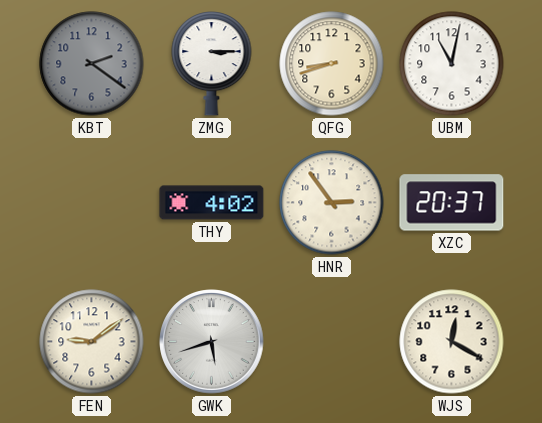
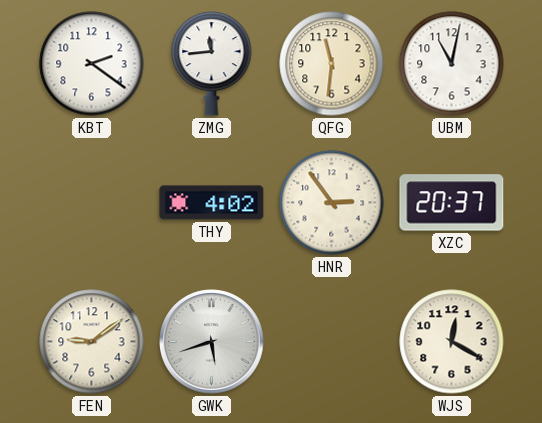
KBT dial: grey -> white
ZMG: 3:15 -> 11:44
QFG: 8:42 -> 11:31
